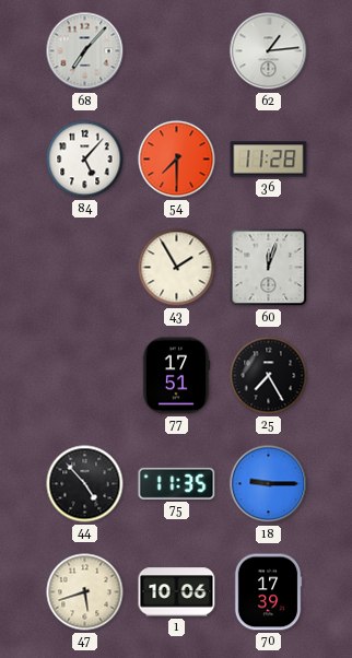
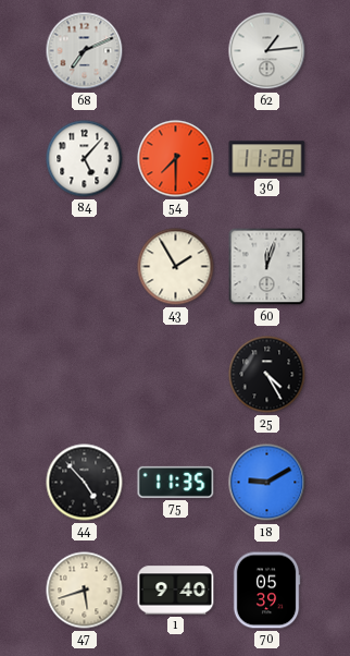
68: 7:07 -> 7:11
77: 17:51 -> none
25: 7:25 -> 4:25
18: 9:15 -> 9:10
1: 10:06 -> 9:40
70: 17:39 -> 05:39
